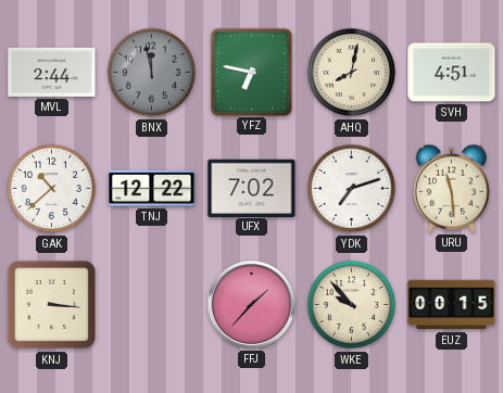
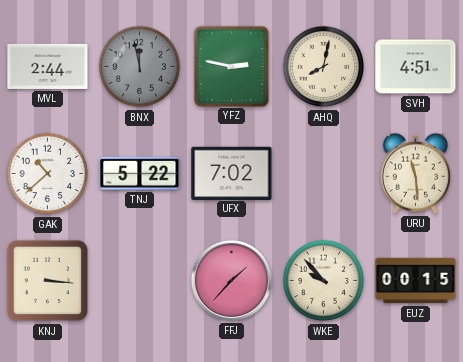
YFZ: 6:47 -> 2:47
TNJ: 12:22 -> 5:22
YDK: 7:12 -> none
